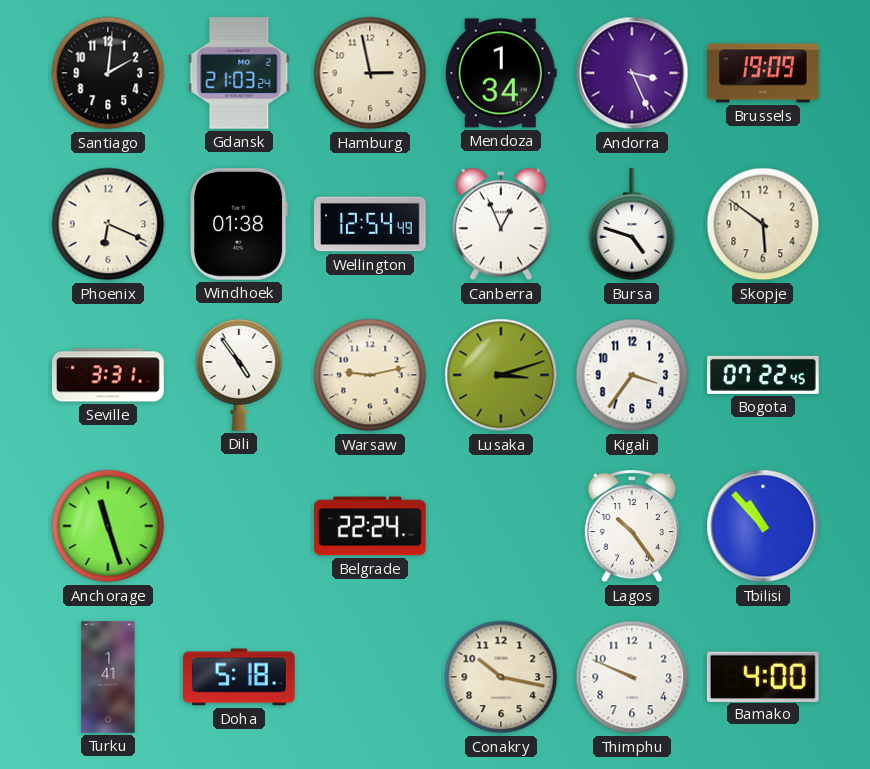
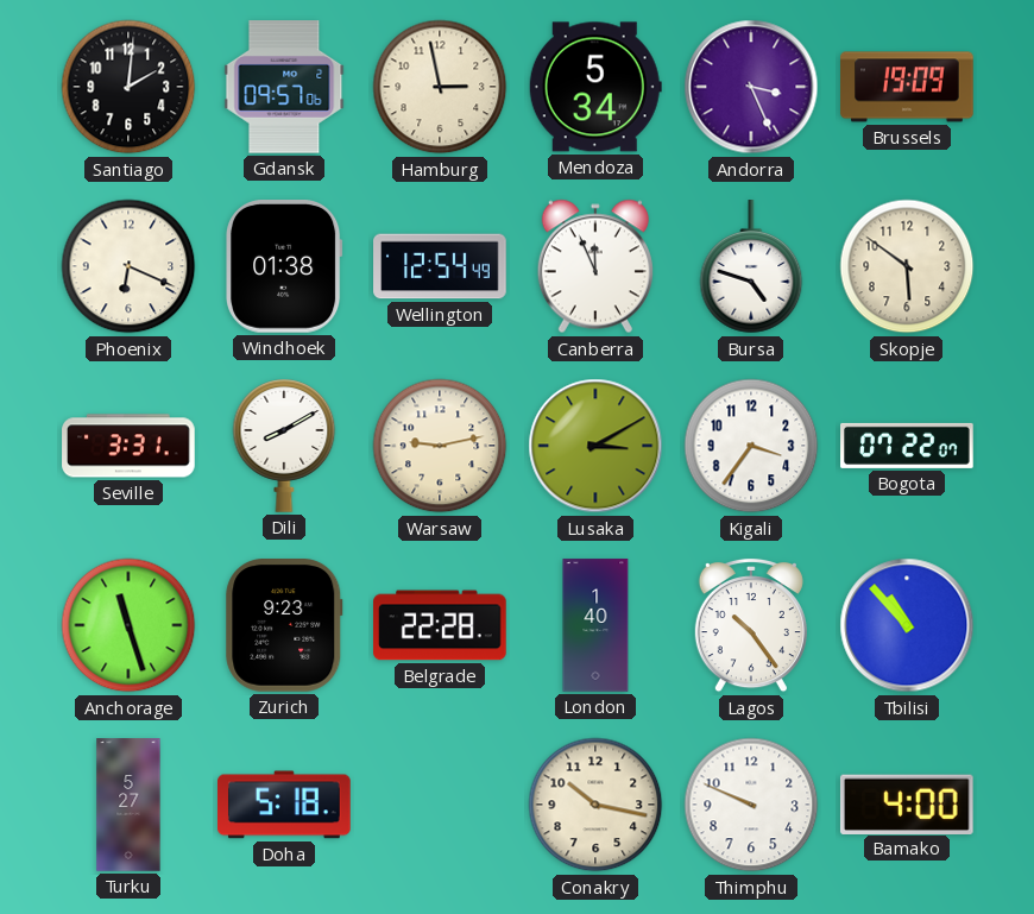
Gdansk: 21:03 -> 09:57
Mendoza: 1:34 -> 5:34
Canberra: 12:56 -> 11:56
Dili: 4:54 -> 8:10
Lusaka: 3:12 -> 3:10
Bogota: 07:22:45 -> 07:22:07
Zurich: none -> 9:23
Belgrade: 22:24 -> 22:28
London: none -> 1:40
Turku: 1:41 -> 5:27
